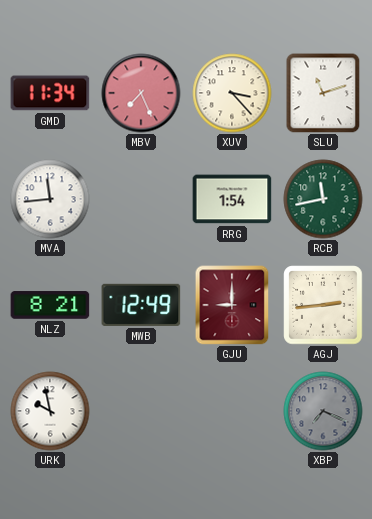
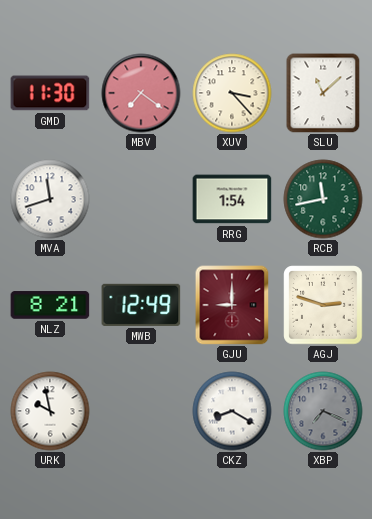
GMD: 11:34 -> 11:30
MBV: 7:26 -> 7:21
SLU: 11:12 -> 11:08
MVA: 11:44 -> 11:42
AGJ: 2:44 -> 2:48
CKZ: none -> 8:20
